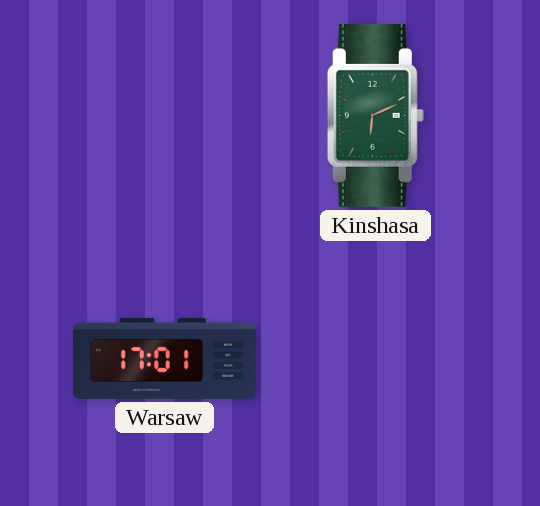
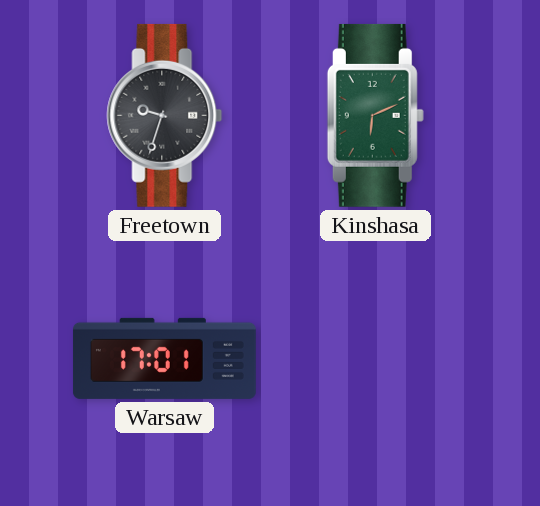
Freetown: none -> 9:33
